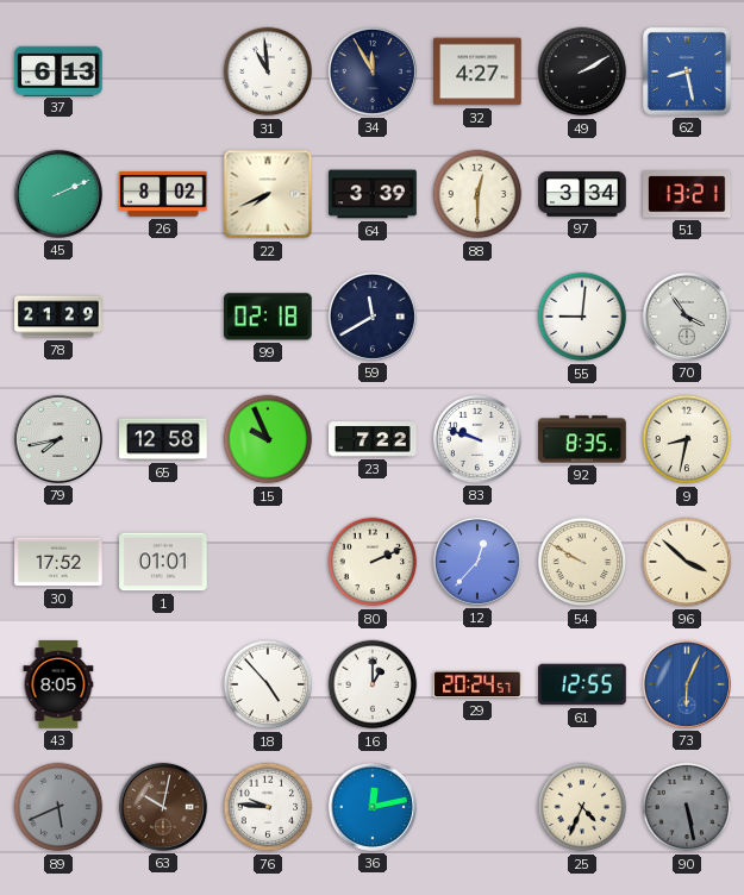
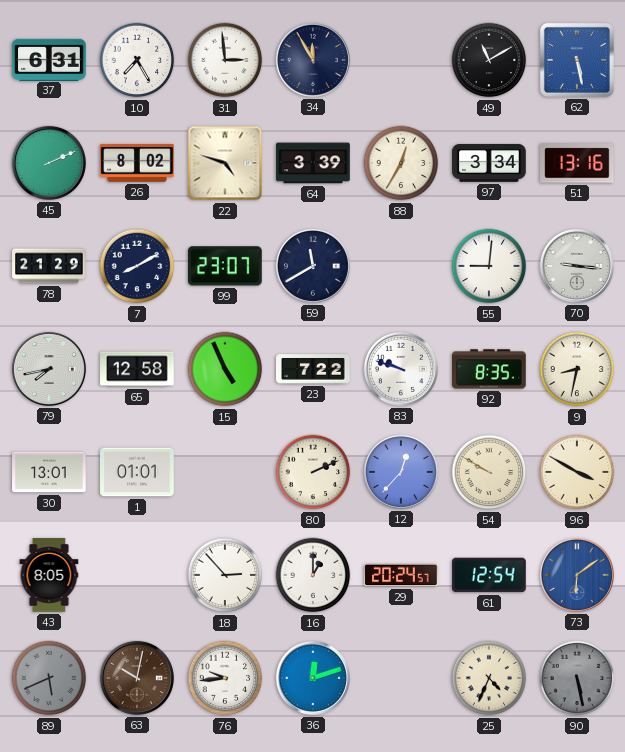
37: 6:13 -> 6:31
10: none -> 7:25
31: 10:59 -> 2:59
32: 4:27 -> none
49: 2:10 -> 11:10
62: 8:28 -> 5:28
22: 7:41 -> 4:48
88: 12:30 -> 12:35
51: 13:21 -> 13:16
7: none -> 8:10
99: 02:18 -> 23:07
70: 3:54 -> 9:16
15: 9:56 -> 4:56
30: 17:52 -> 13:01
96: 3:52 -> 3:50
18: 4:53 -> 2:53
61: 12:55 -> 12:54
73: 6:04 -> 6:09
76: 9:46 -> 9:44
36: 12:13 -> 12:12
